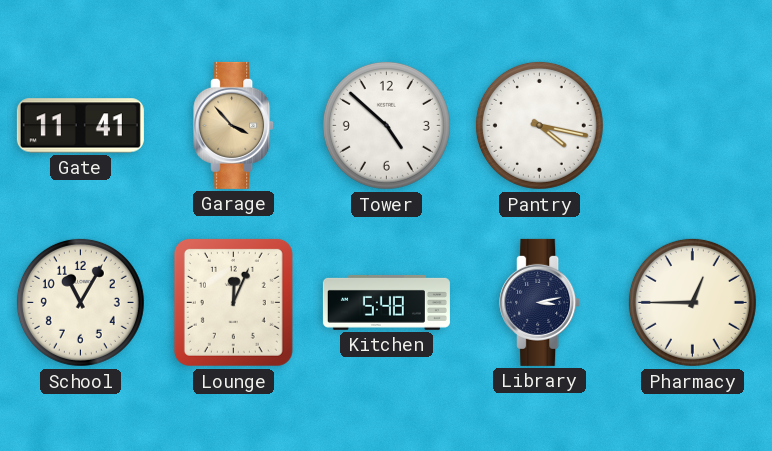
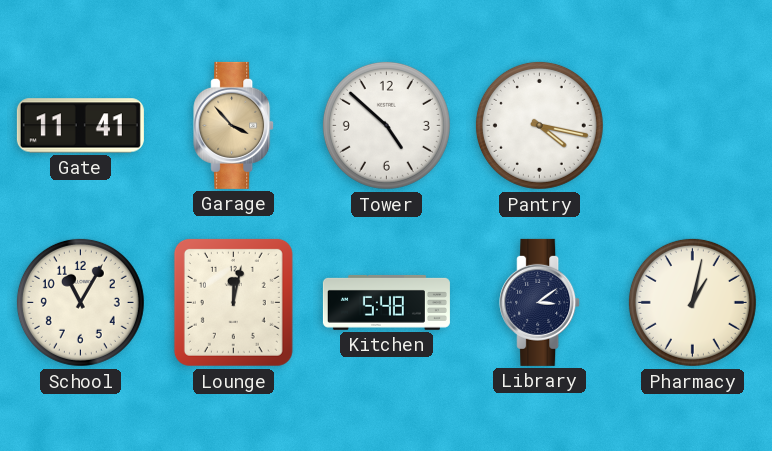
Lounge: 12:04 -> 12:02
Library: 3:13 -> 3:09
Pharmacy: 12:45 -> 1:02
